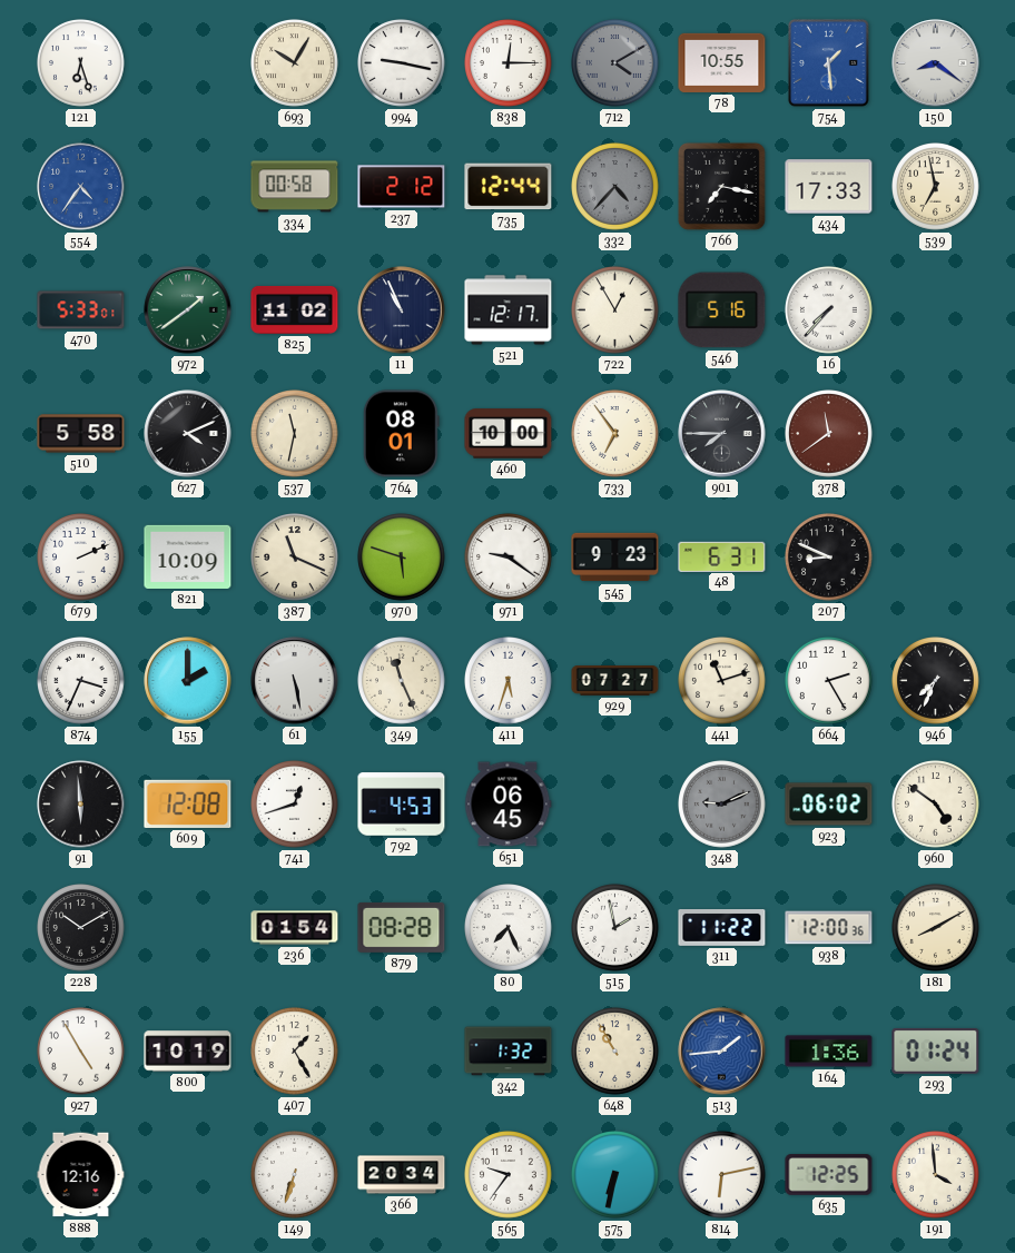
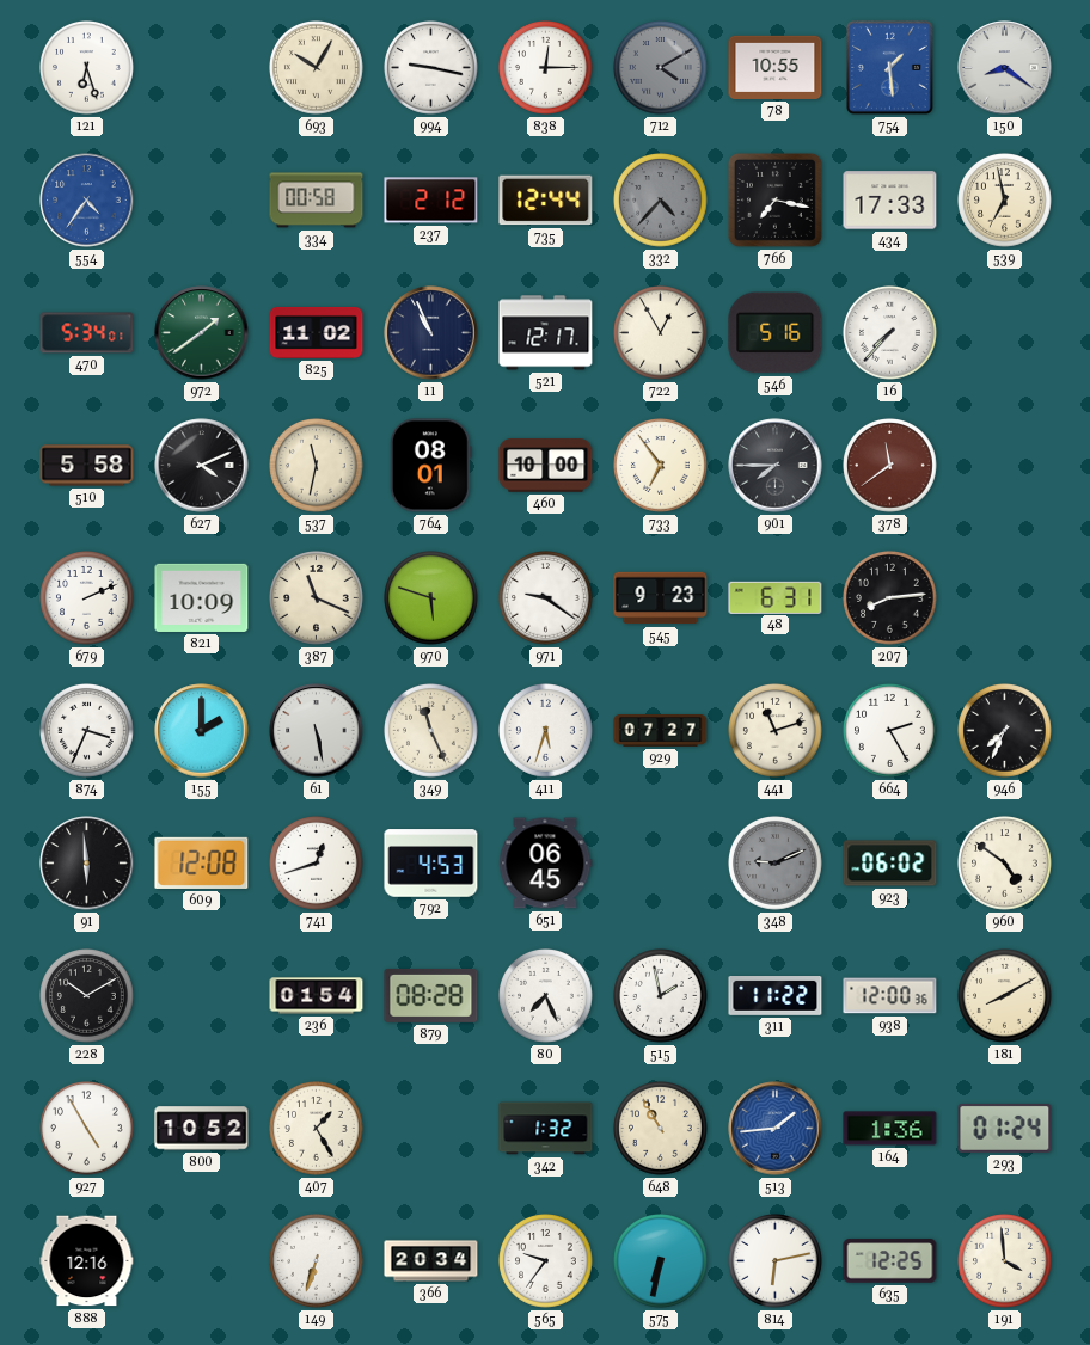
470: 5:33 -> 5:34
207: 8:49 -> 8:14
800: 10:19 -> 10:52
